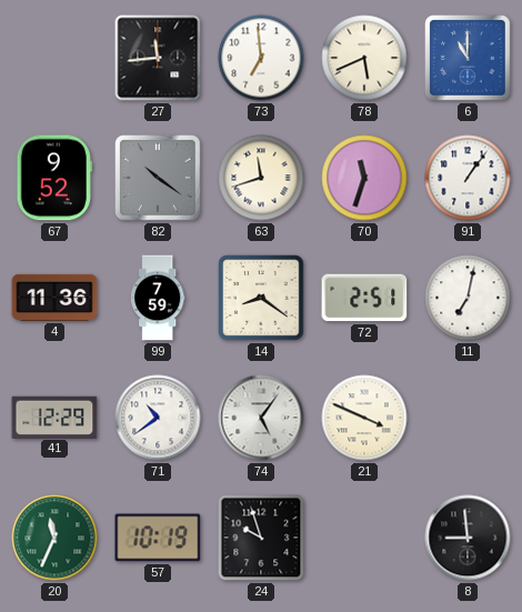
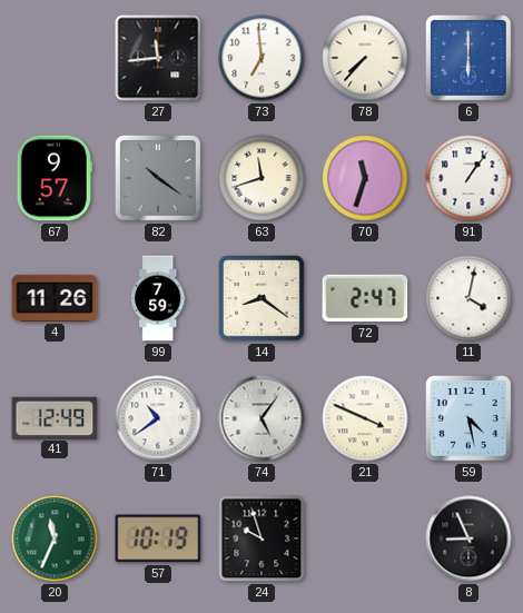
78: 5:41 -> 7:37
6: 11:00 -> 6:00
67: 9:52 -> 9:57
4: 11:36 -> 11:26
72: 2:51 -> 2:47
11: 7:02 -> 4:02
41: 12:29 -> 12:49
59: none -> 4:28
8: 8:59 -> 8:56
